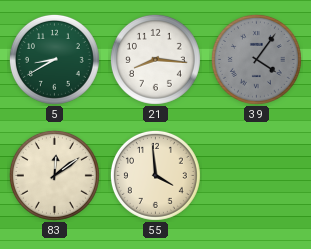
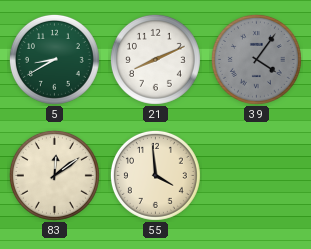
21: 8:16 -> 8:11
